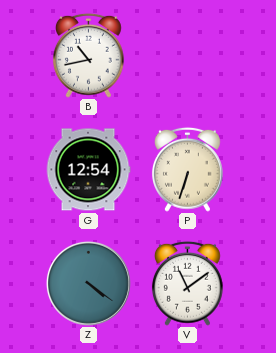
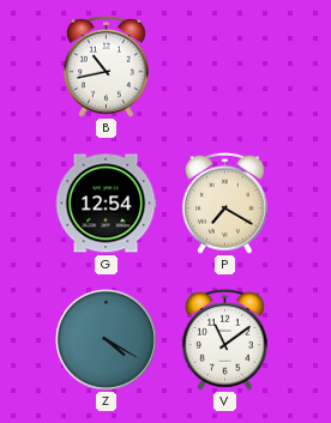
P: 6:33 -> 7:20
Z: 4:21 -> 4:20
